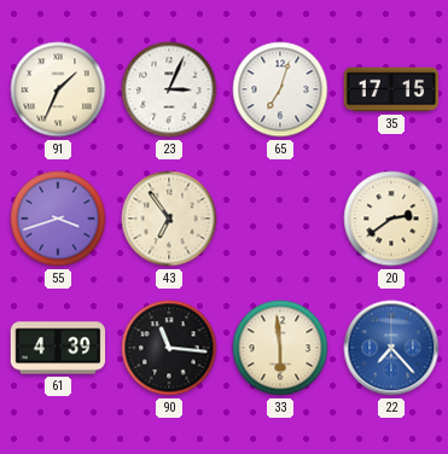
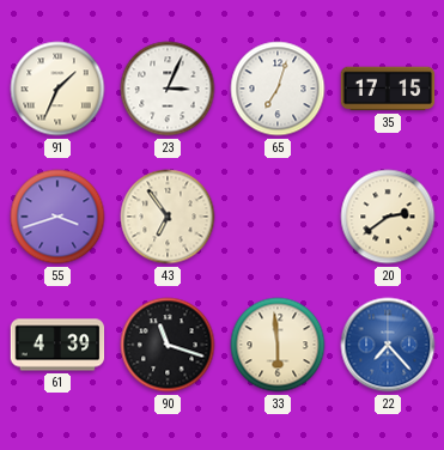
90: 11:16 -> 11:18
